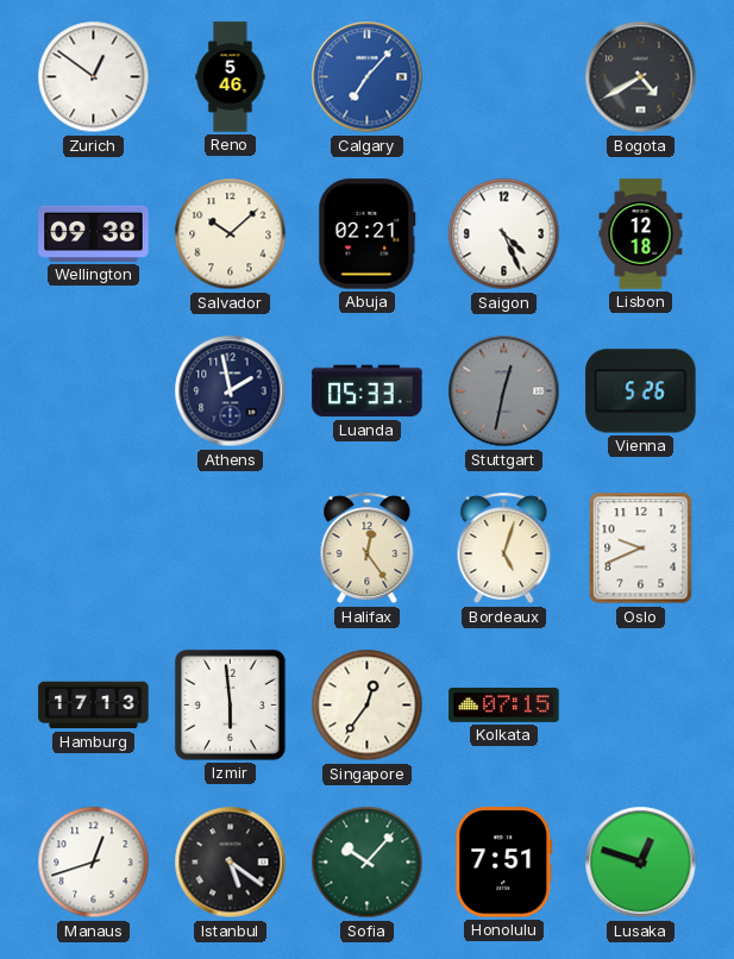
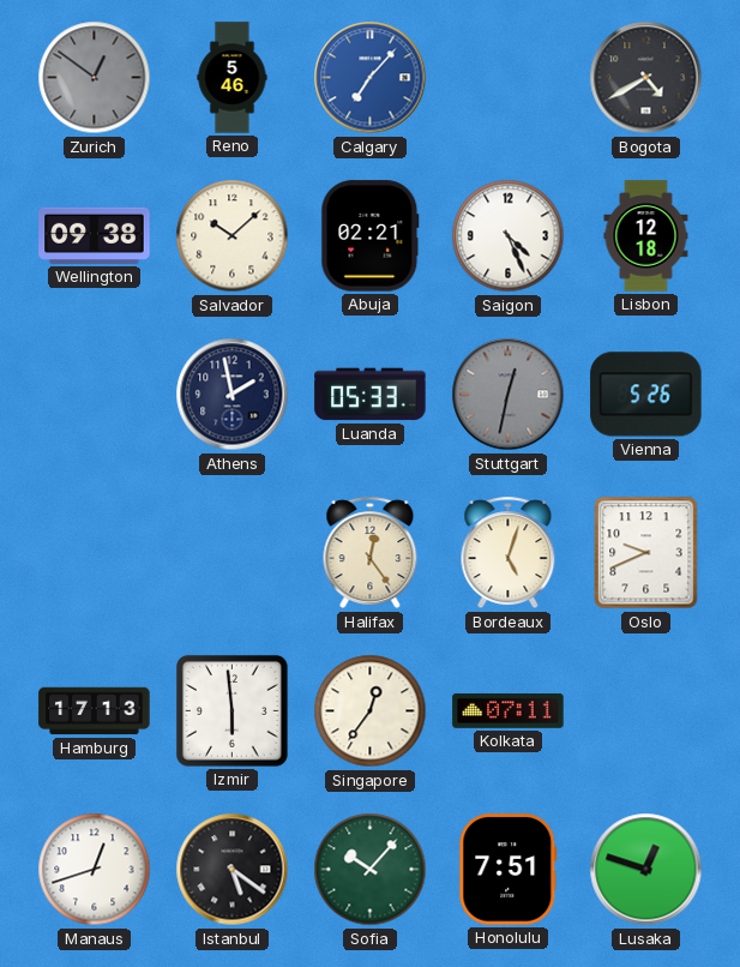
Zurich dial: white -> grey
Kolkata: 07:15 -> 07:11
